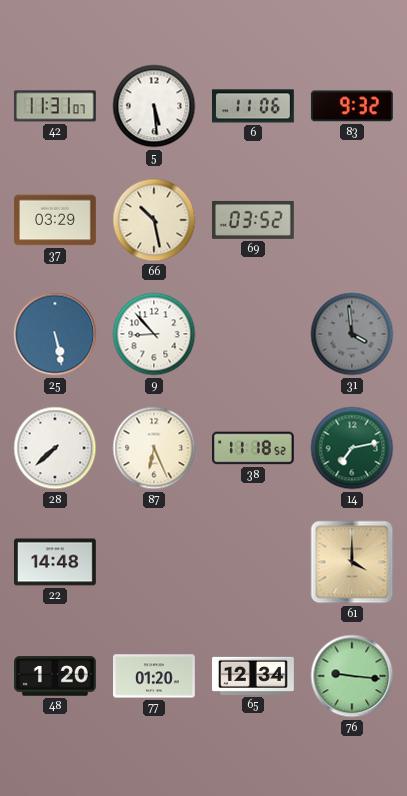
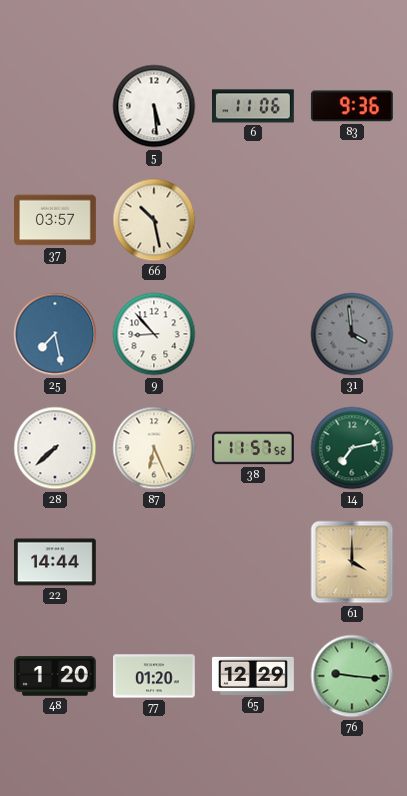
42: 11:31 -> none
83: 9:32 -> 9:36
37: 03:29 -> 03:57
69: 03:52 -> none
25: 5:28 -> 7:28
38: 11:18 -> 11:57
22: 14:48 -> 14:44
65: 12:34 -> 12:29
